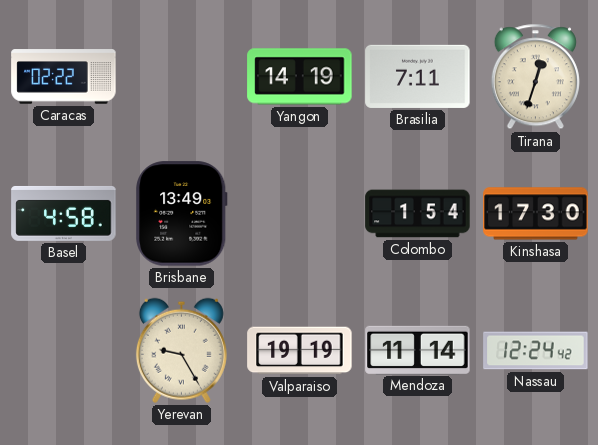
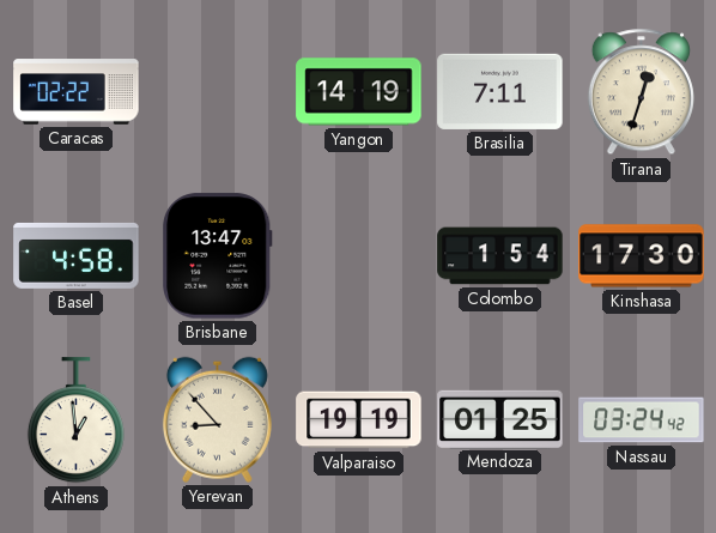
Brisbane: 13:49 -> 13:47
Athens: none -> 12:59
Yerevan: 9:25 -> 8:53
Mendoza: 11:14 -> 01:25
Nassau: 12:24 -> 03:24
